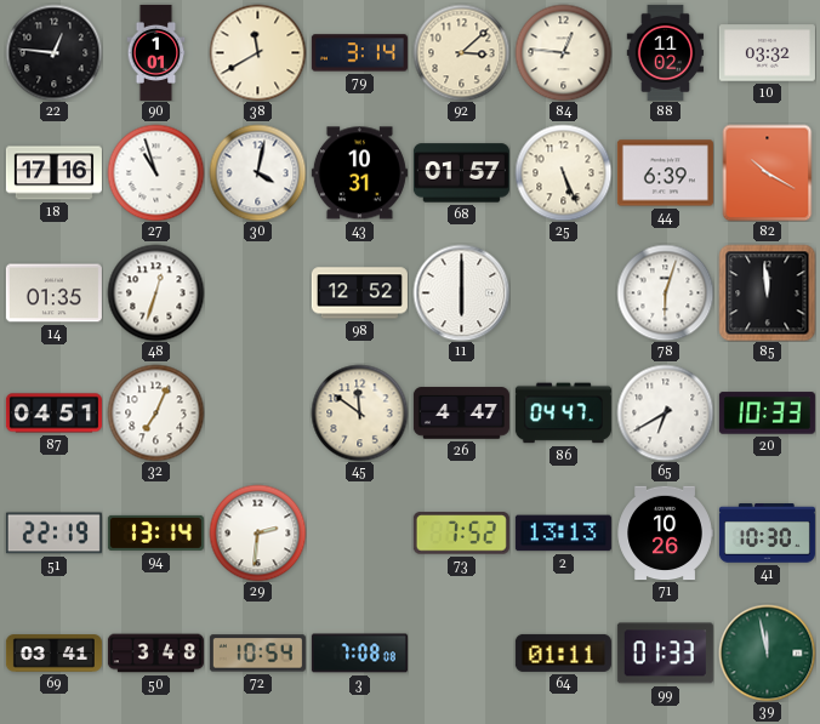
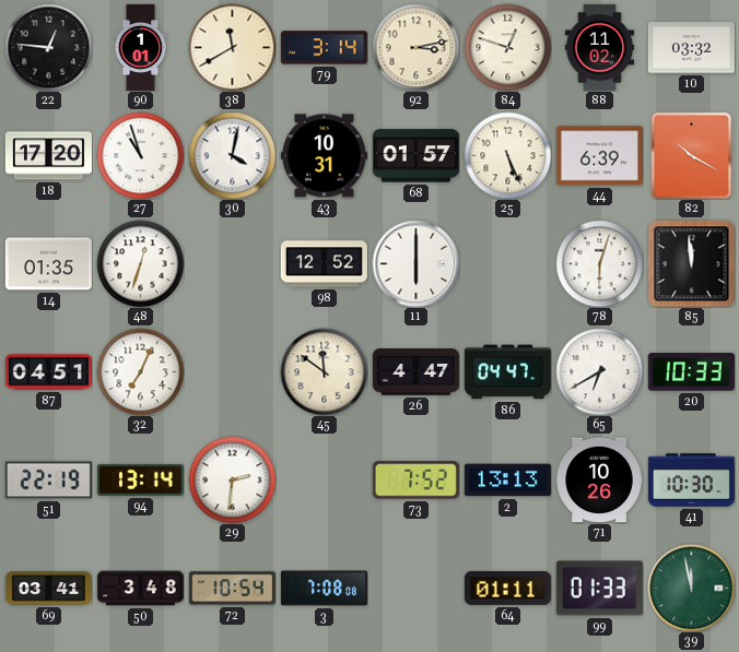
92: 3:08 -> 3:13
84: 12:46 -> 12:48
18: 17:16 -> 17:20
